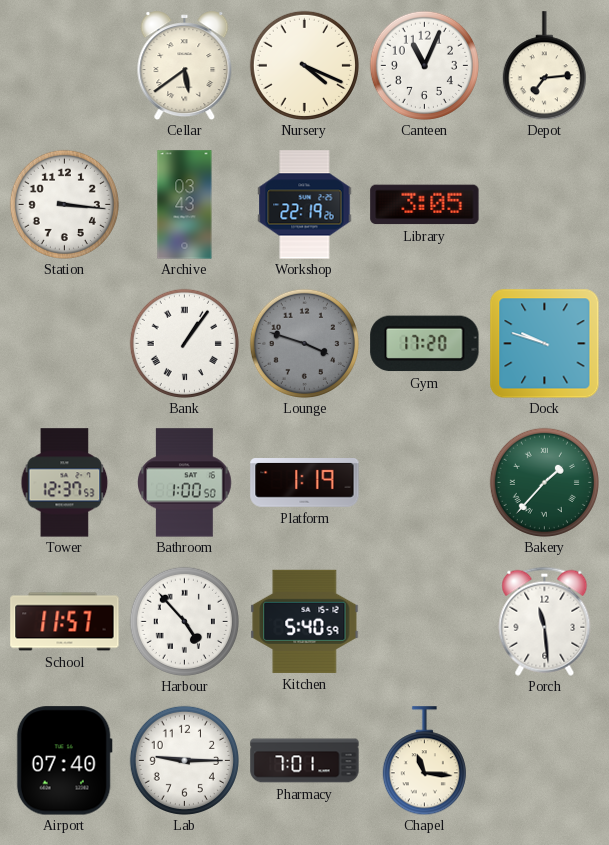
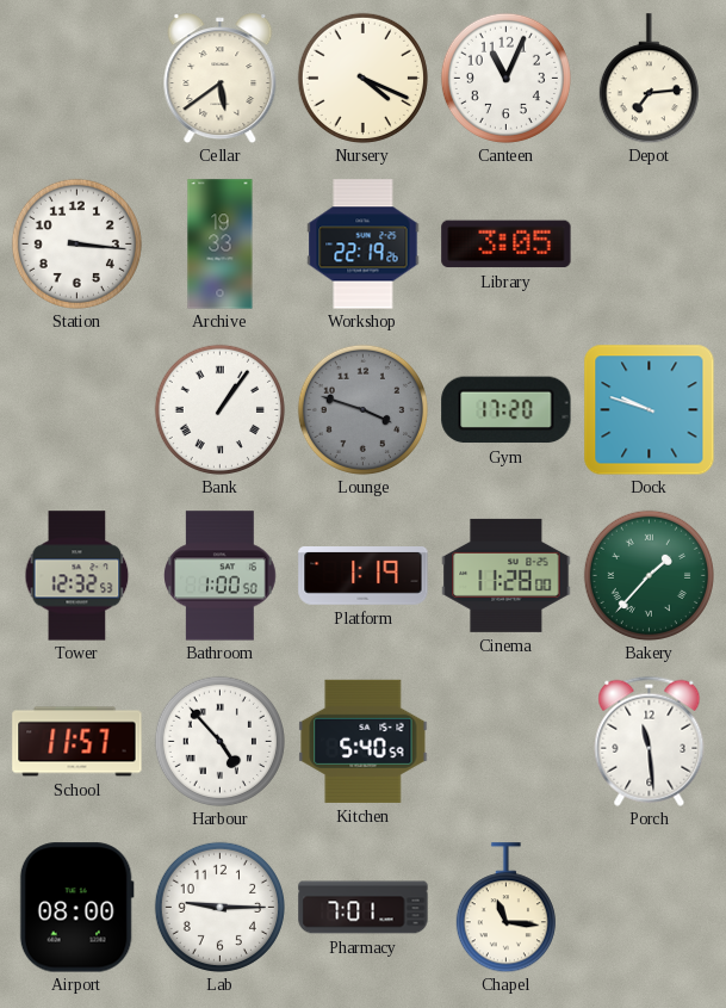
Archive: 03:43 -> 19:33
Tower: 12:37 -> 12:32
Cinema: none -> 11:28
Airport: 07:40 -> 08:00
